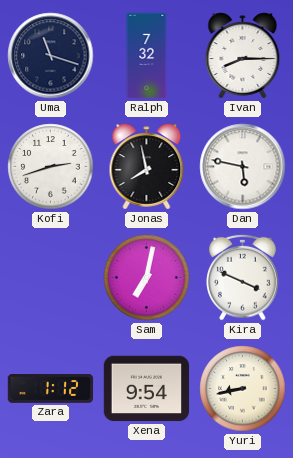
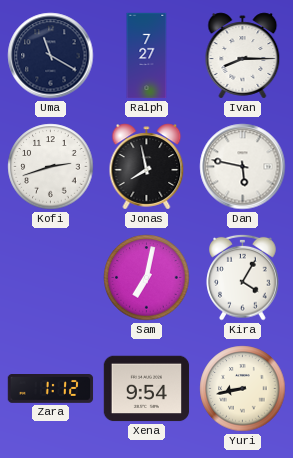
Uma: 11:18 -> 11:20
Ralph: 7:32 -> 7:27
Kira: 3:49 -> 4:05
